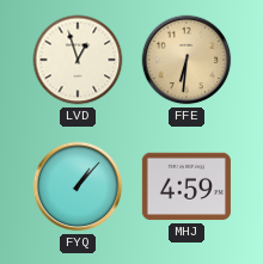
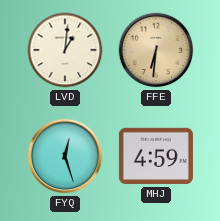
LVD: 12:57 -> 1:01
FYQ: 1:07 -> 12:27
